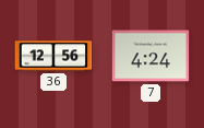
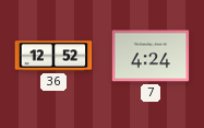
36: 12:56 -> 12:52
